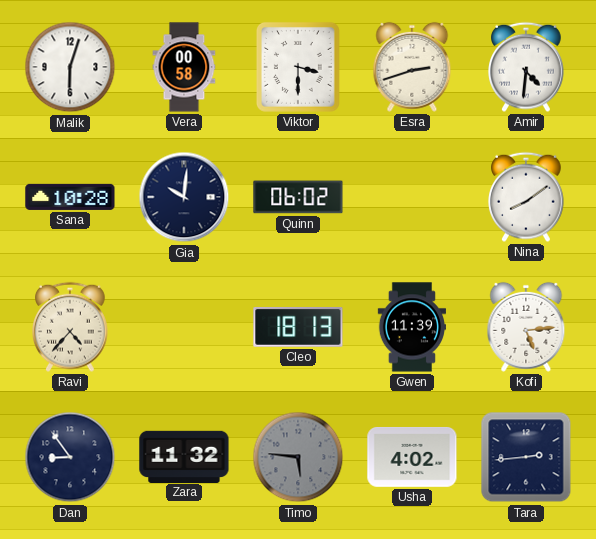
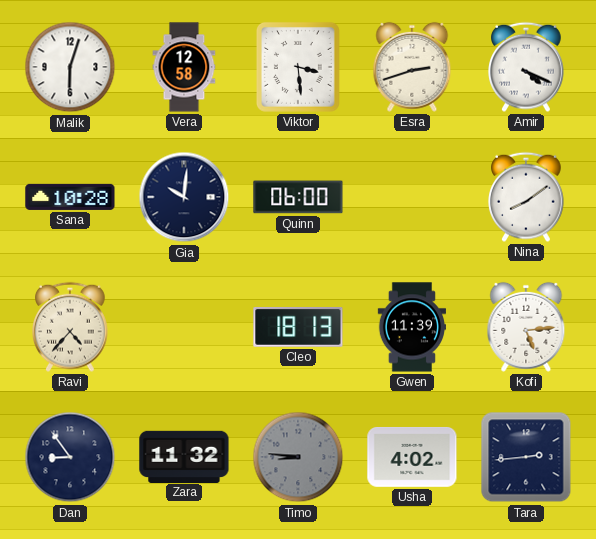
Vera: 00:58 -> 12:58
Viktor: 3:30 -> 3:29
Amir: 4:31 -> 4:19
Quinn: 06:02 -> 06:00
Timo: 5:46 -> 8:46
